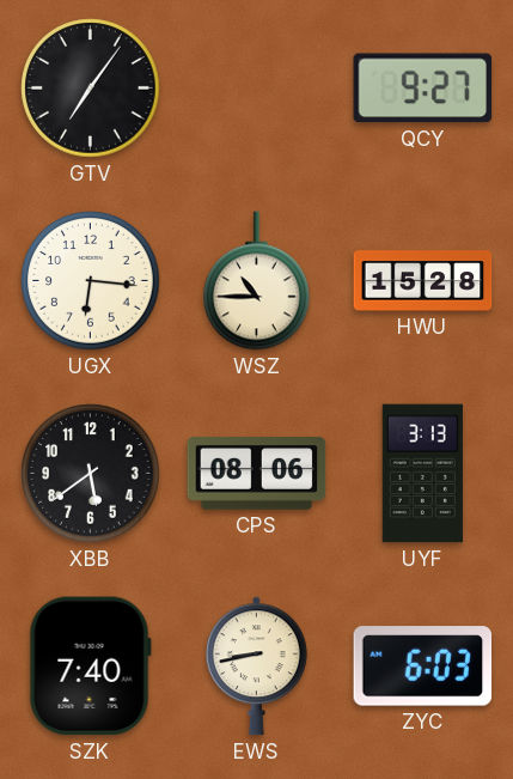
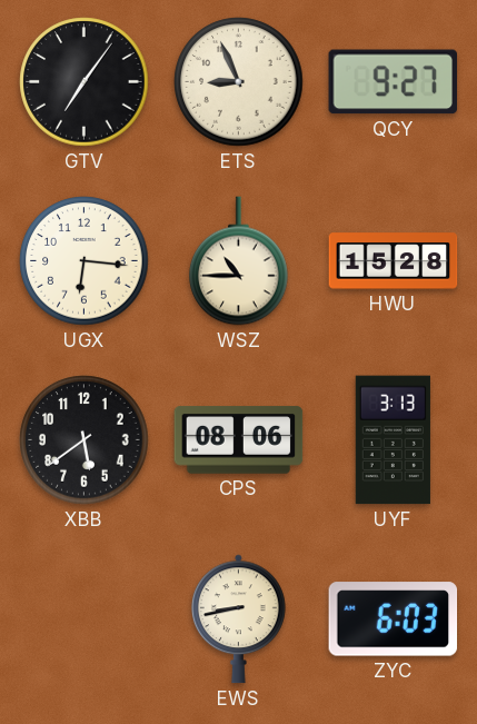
ETS: none -> 8:56
SZK: 7:40 -> none
